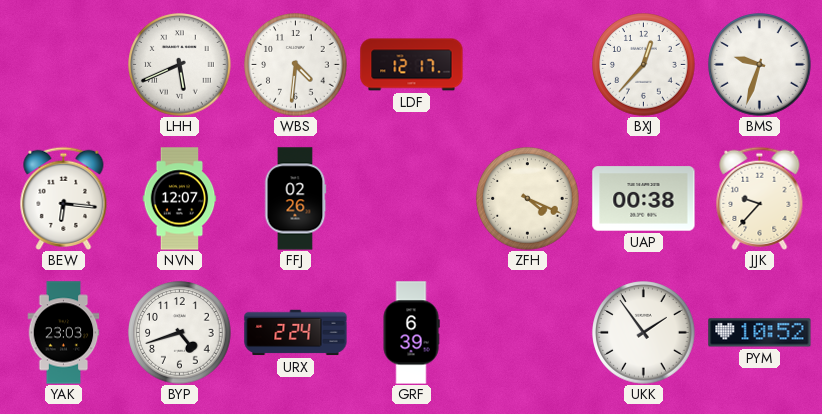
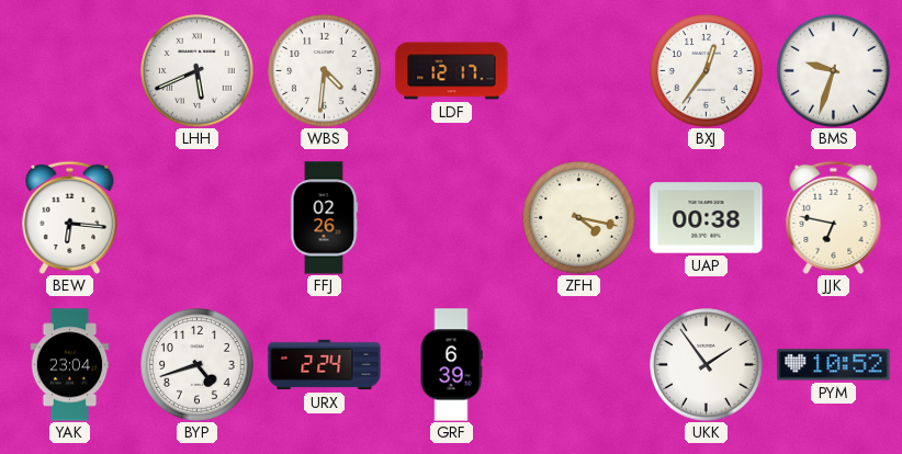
BXJ: 12:37 -> 12:36
NVN: 12:07 -> none
ZFH: 4:19 -> 4:17
JJK: 9:37 -> 6:47
YAK: 23:03 -> 23:04
